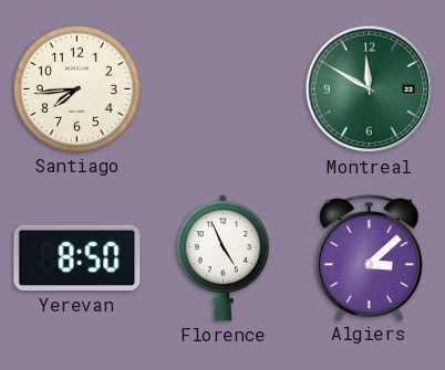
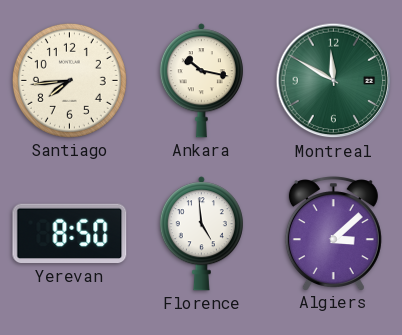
Ankara: none -> 10:17
Florence: 4:56 -> 4:59
